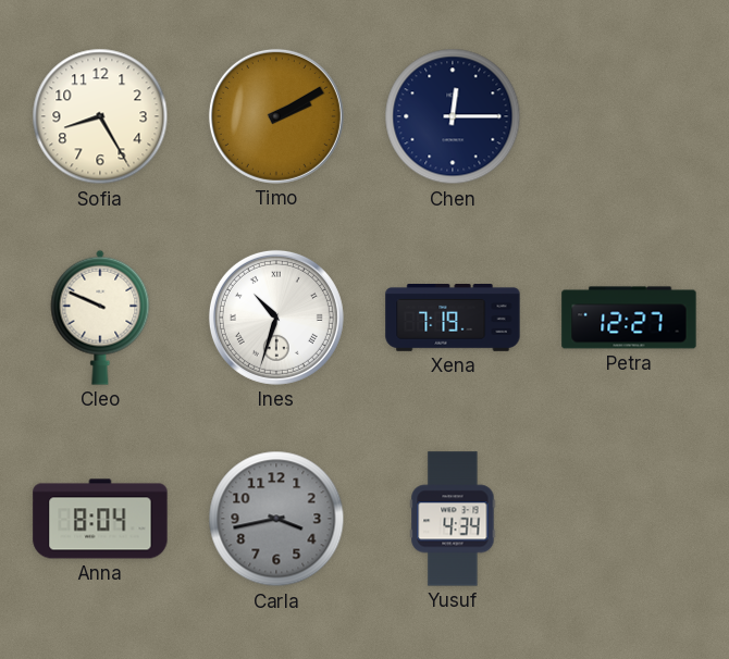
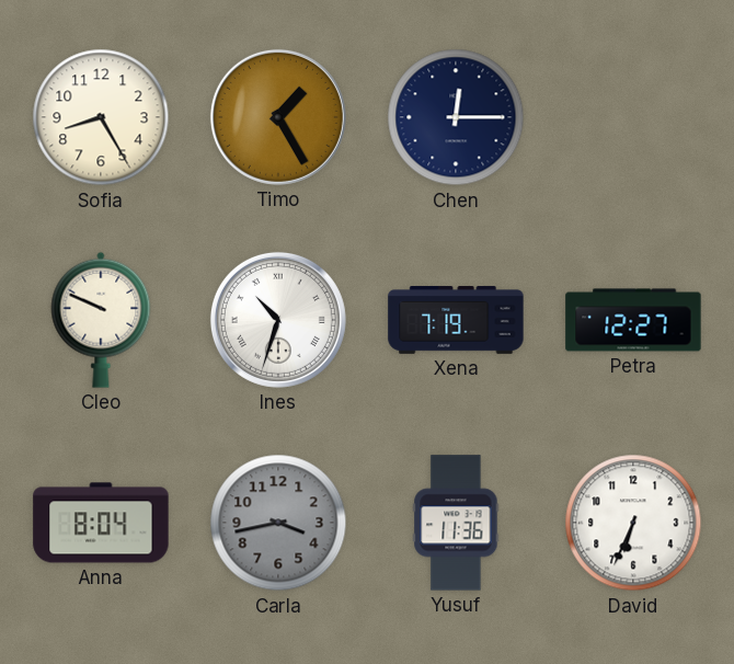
Timo: 2:10 -> 1:25
Yusuf: 4:34 -> 11:36
David: none -> 6:34
